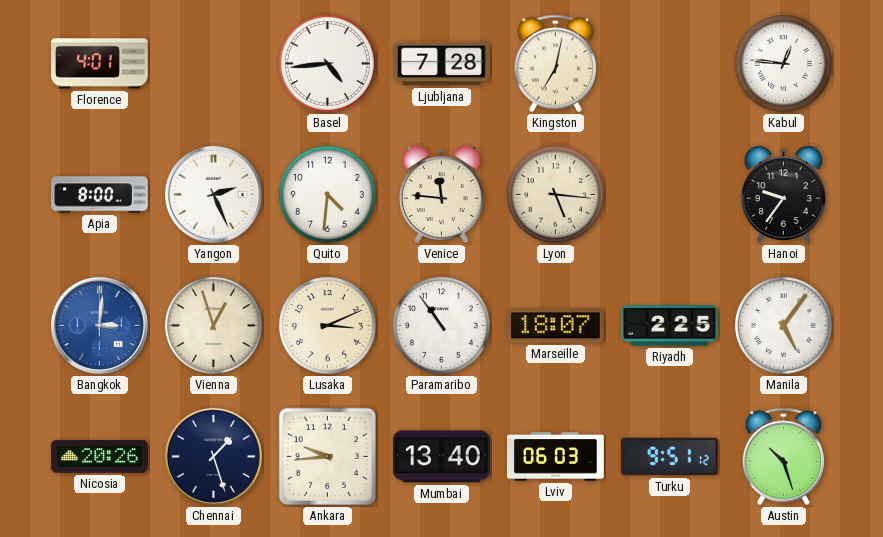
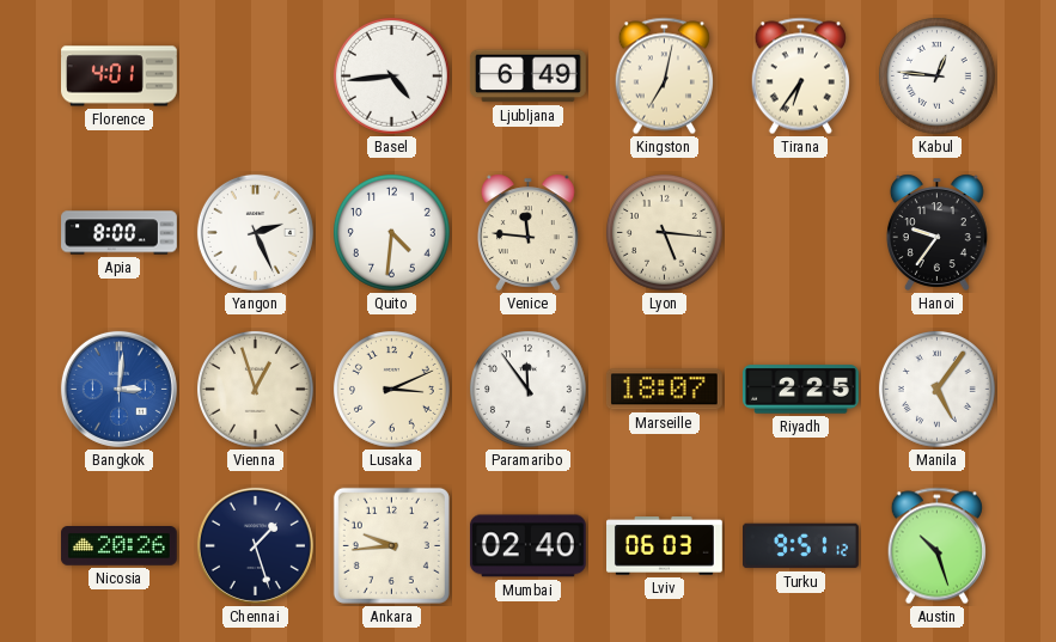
Ljubljana: 7:28 -> 6:49
Tirana: none -> 6:36
Paramaribo: 10:54 -> 11:54
Mumbai: 13:40 -> 02:40
